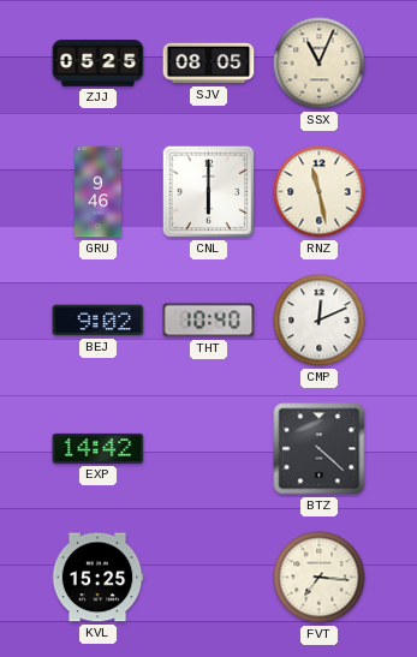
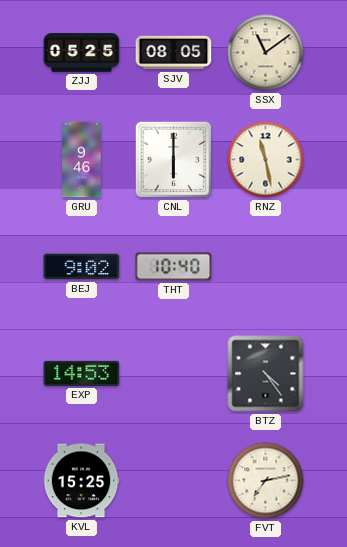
SSX: 11:04 -> 11:09
CMP: 12:11 -> none
EXP: 14:42 -> 14:53
BTZ: 4:22 -> 4:24
FVT: 7:16 -> 7:13
